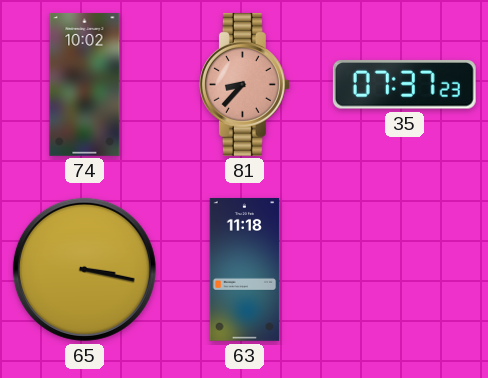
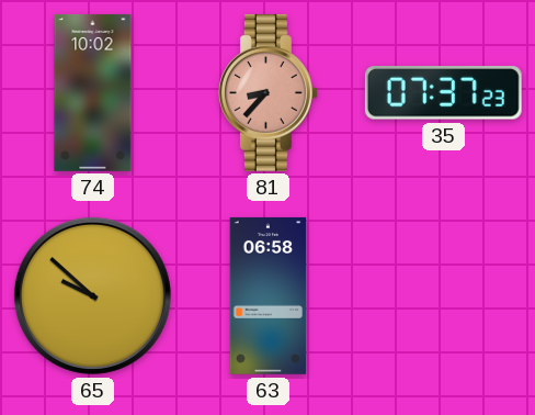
65: 3:17 -> 9:52
63: 11:18 -> 06:58
